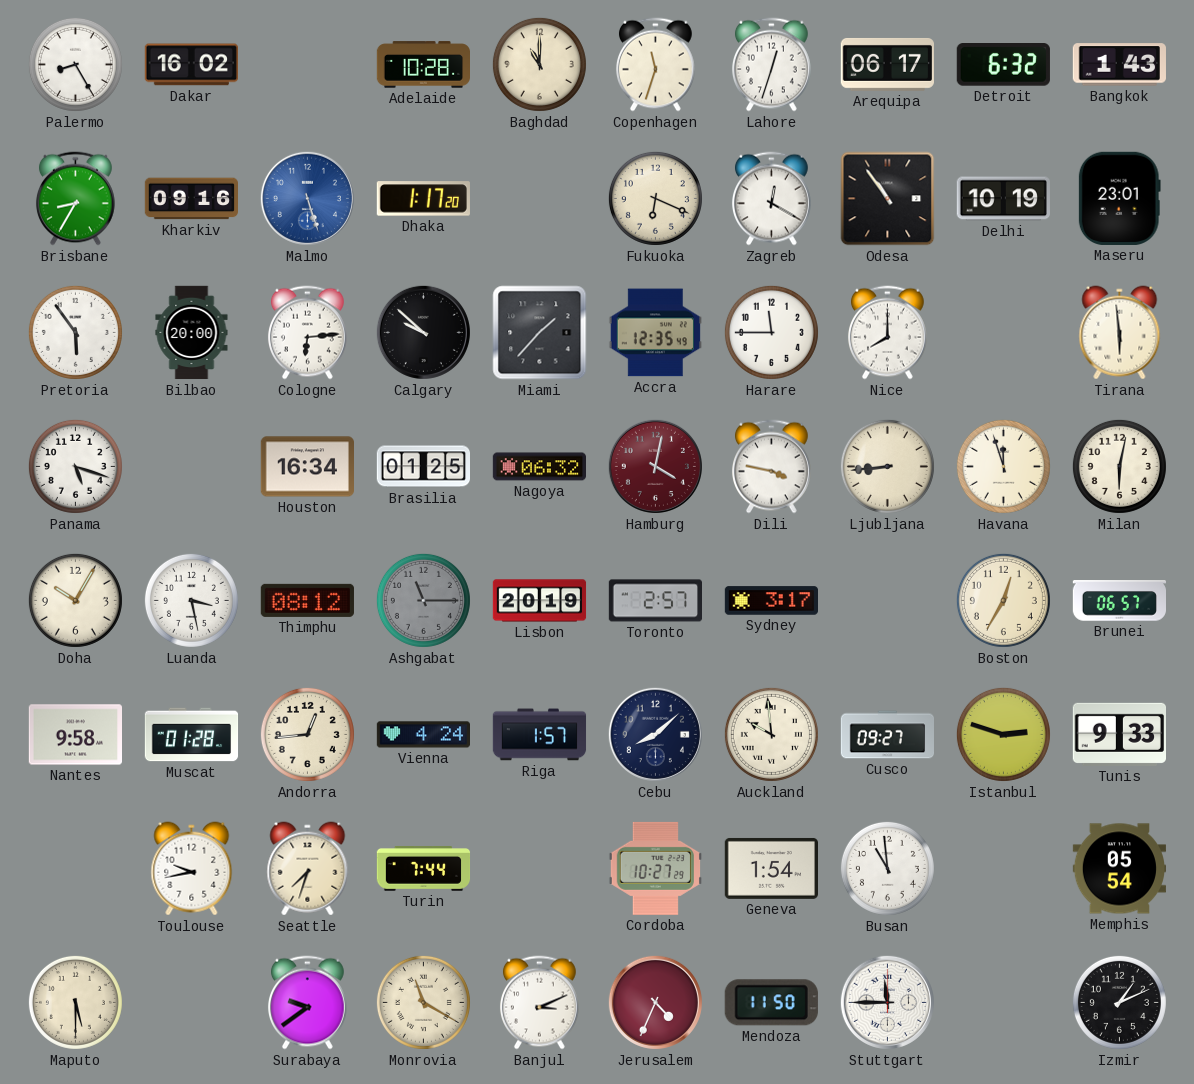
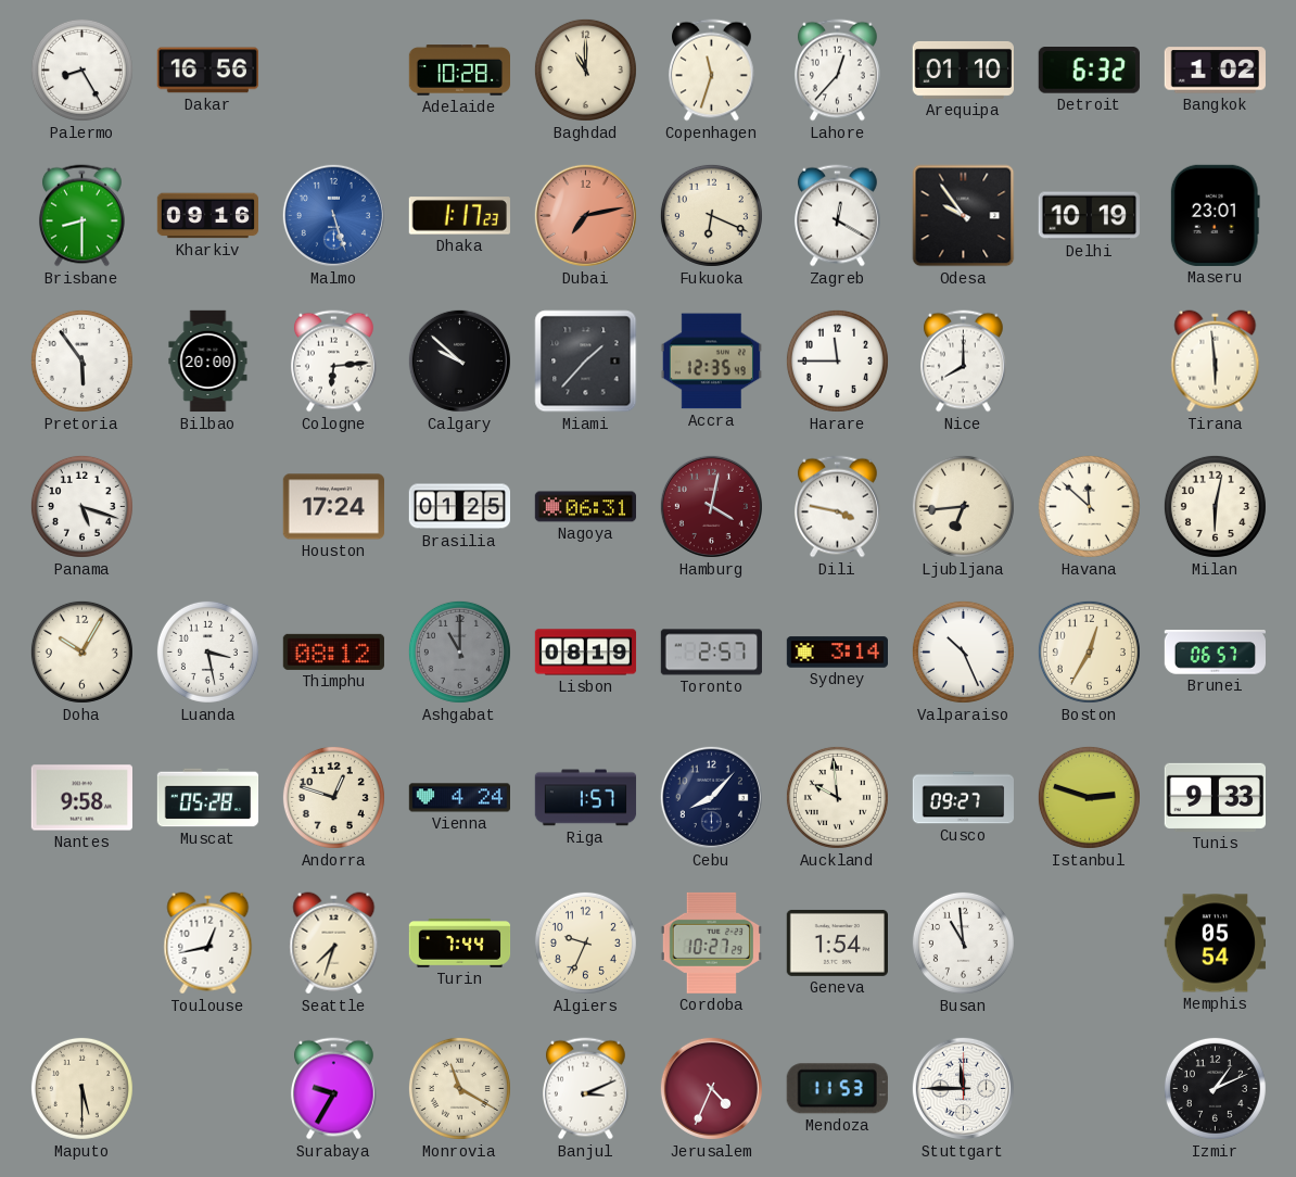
Dakar: 16:02 -> 16:56
Lahore: 12:33 -> 12:37
Arequipa: 06:17 -> 01:10
Bangkok: 1:43 -> 1:02
Brisbane: 8:35 -> 8:30
Dhaka: 1:17:20 -> 1:17:23
Dubai: none -> 7:13
Odesa: 10:54 -> 9:54
Houston: 16:34 -> 17:24
Nagoya: 06:32 -> 06:31
Ljubljana: 8:44 -> 6:44
Havana: 11:57 -> 11:52
Ashgabat: 11:15 -> 11:00
Lisbon: 20:19 -> 08:19
Sydney: 3:17 -> 3:14
Valparaiso: none -> 10:26
Muscat: 01:28 -> 05:28
Andorra: 12:44 -> 12:48
Cebu: 8:08 -> 8:07
Toulouse: 9:43 -> 12:43
Algiers: none -> 9:34
Surabaya: 9:39 -> 9:35
Mendoza: 11:50 -> 11:53
